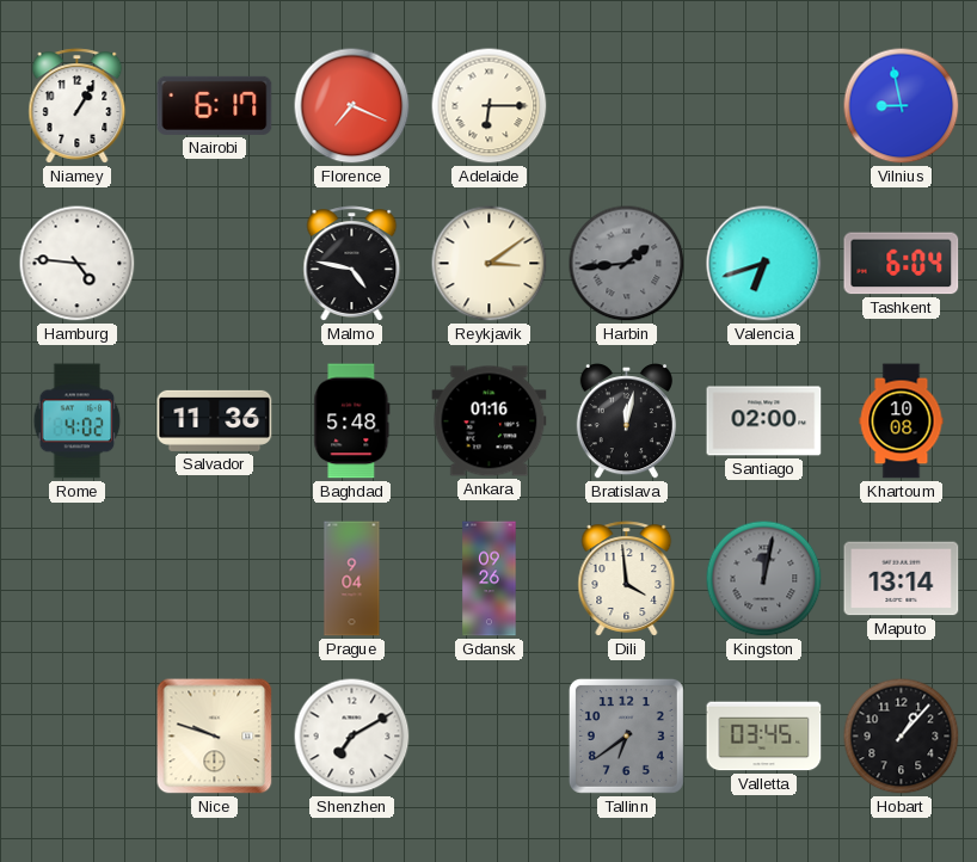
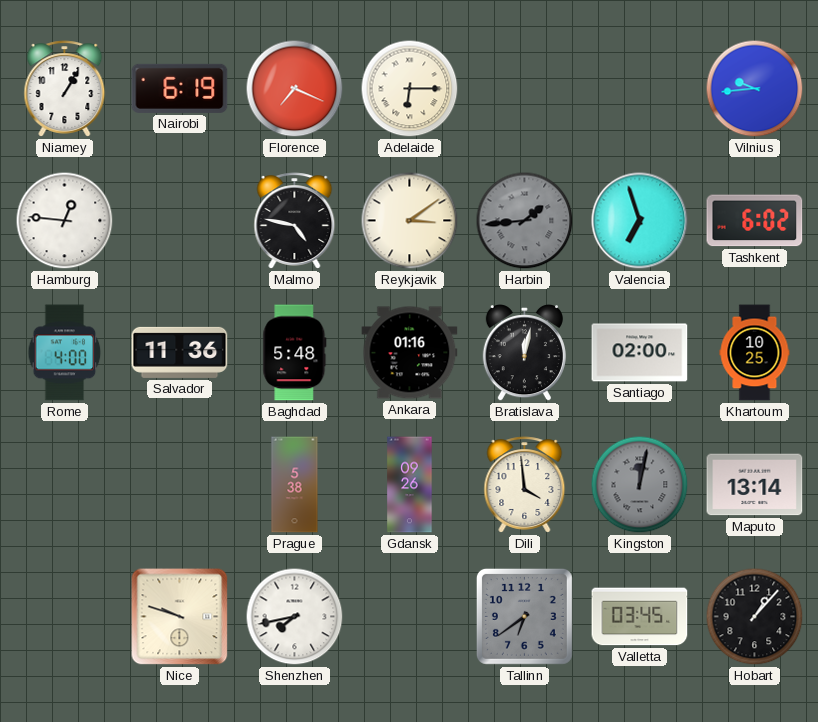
Nairobi: 6:17 -> 6:19
Vilnius: 8:58 -> 9:44
Hamburg: 4:46 -> 12:46
Valencia: 6:42 -> 6:57
Tashkent: 6:04 -> 6:02
Rome: 4:02 -> 4:00
Khartoum: 10:08 -> 10:25
Prague: 9:04 -> 5:38
Shenzhen: 7:10 -> 7:43
